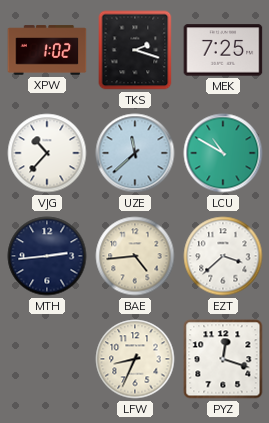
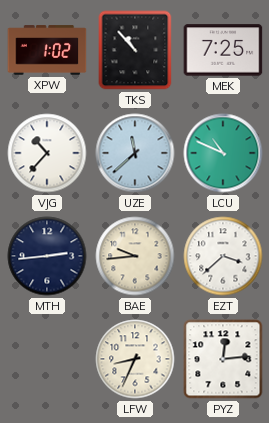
TKS: 2:18 -> 10:53
LCU: 10:50 -> 10:49
BAE: 4:44 -> 9:44
PYZ: 12:18 -> 12:14
